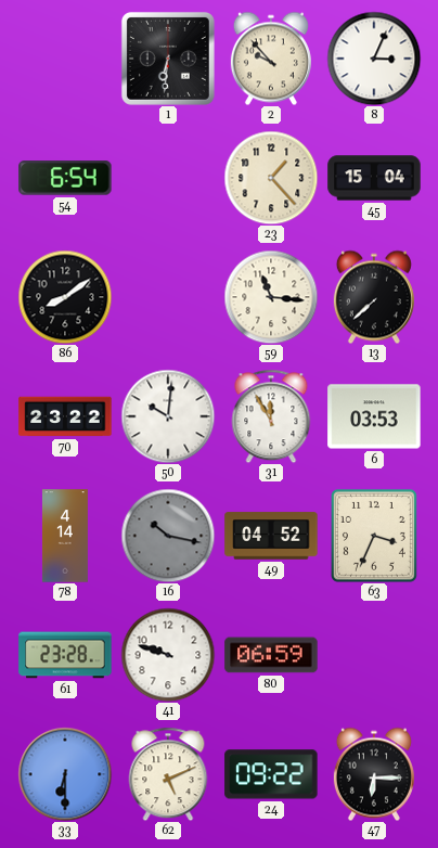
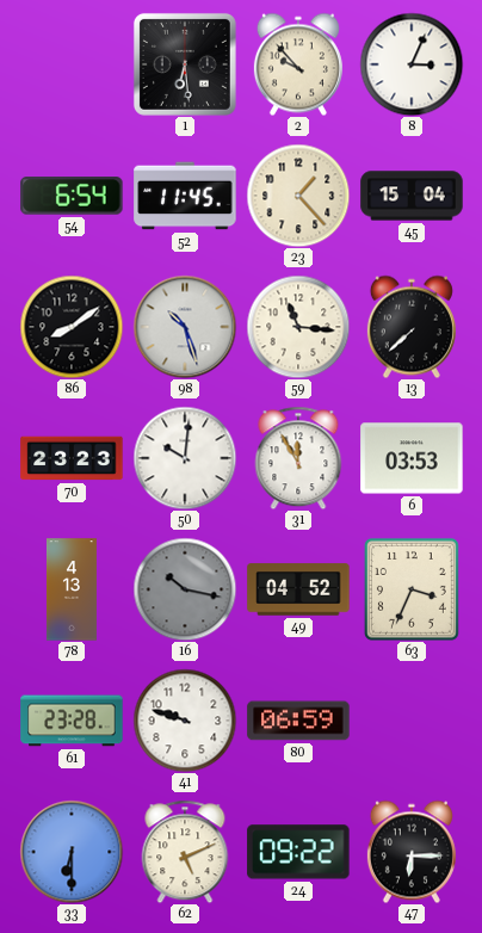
1: 6:31 -> 6:29
52: none -> 11:45
98: none -> 10:27
70: 23:22 -> 23:23
78: 4:14 -> 4:13
